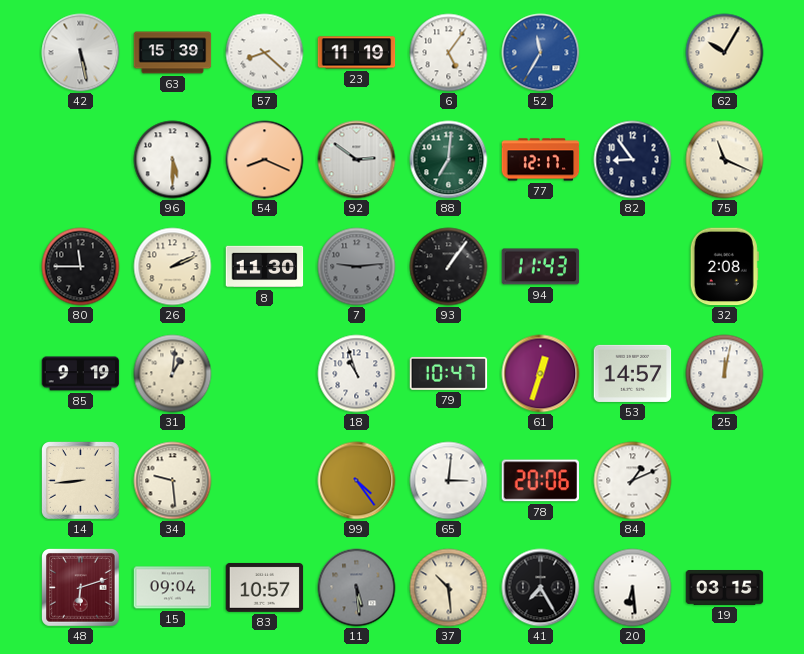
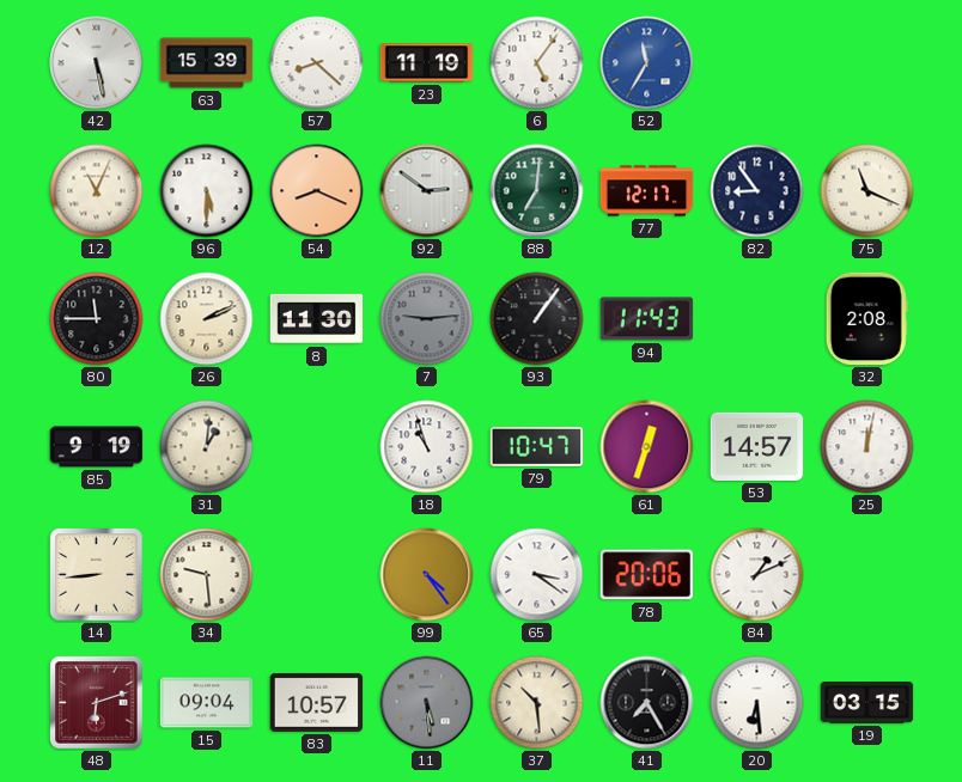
62: 10:05 -> none
12: none -> 11:04
65: 3:01 -> 3:21
